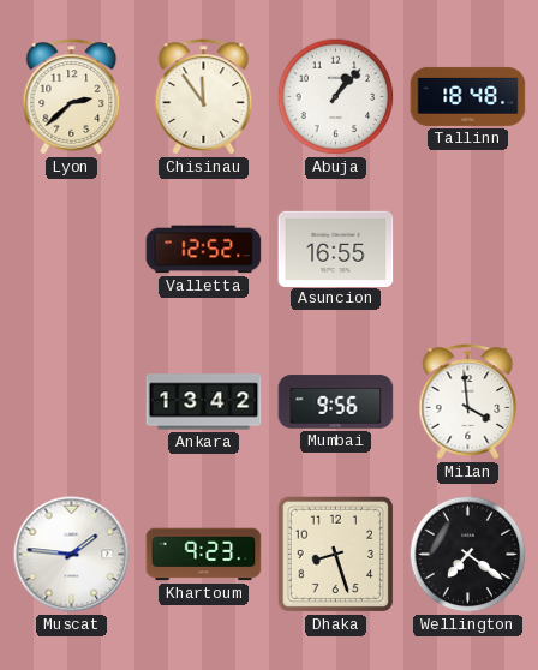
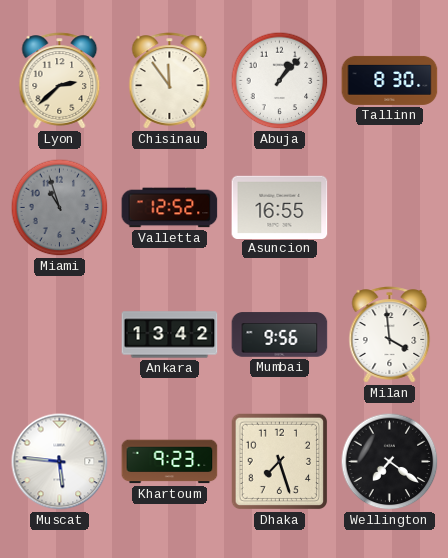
Tallinn: 18:48 -> 8:30
Miami: none -> 10:57
Muscat: 1:46 -> 5:46
Dhaka: 8:27 -> 7:27
